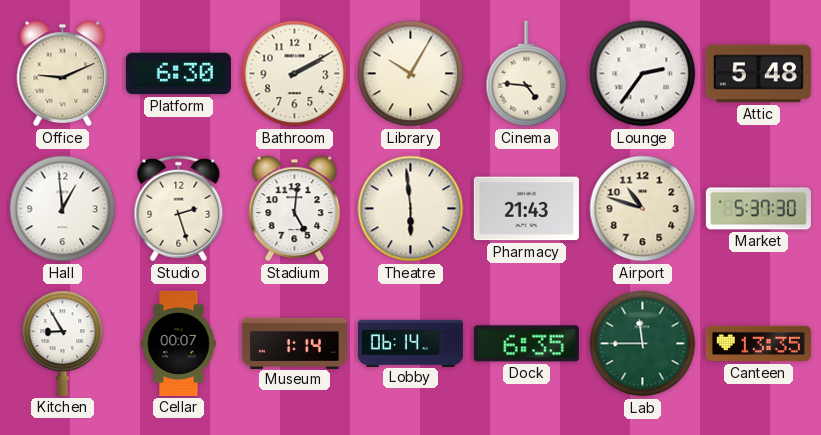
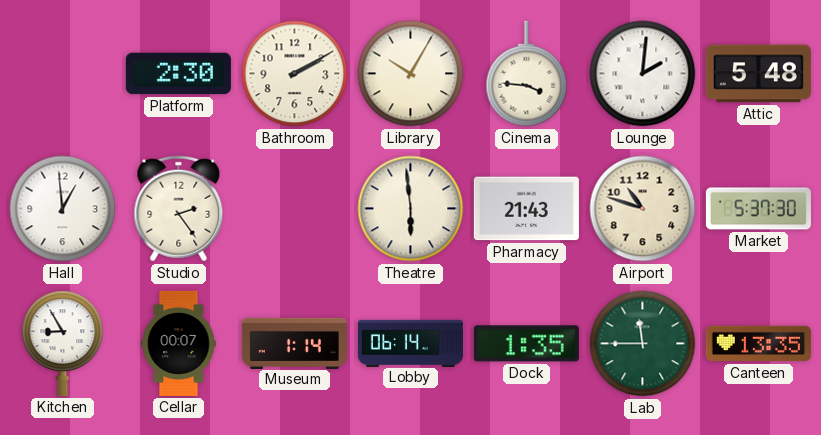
Office: 9:11 -> none
Platform: 6:30 -> 2:30
Cinema: 4:46 -> 3:46
Lounge: 2:36 -> 2:01
Studio: 2:27 -> 2:24
Stadium: 5:01 -> none
Dock: 6:35 -> 1:35
